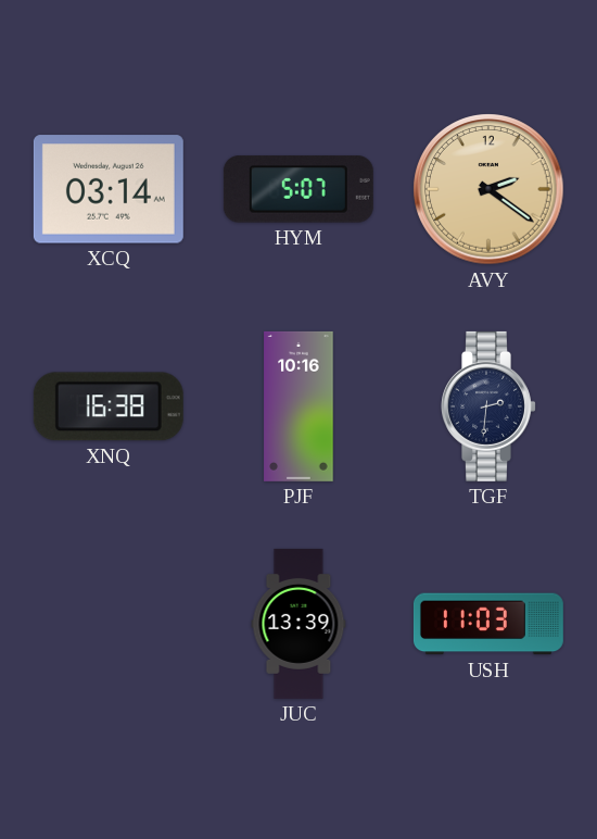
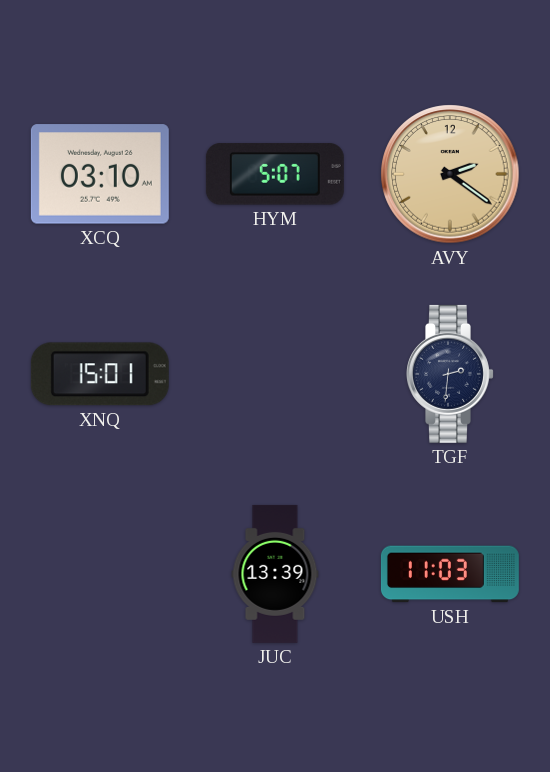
XCQ: 03:14 -> 03:10
XNQ: 16:38 -> 15:01
PJF: 10:16 -> none
